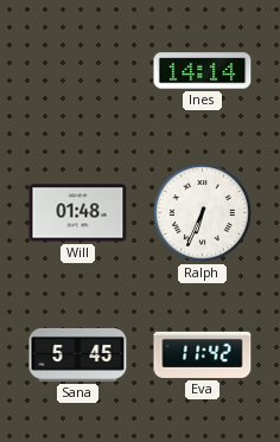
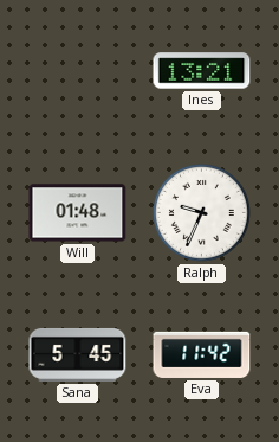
Ines: 14:14 -> 13:21
Ralph: 6:34 -> 9:34
